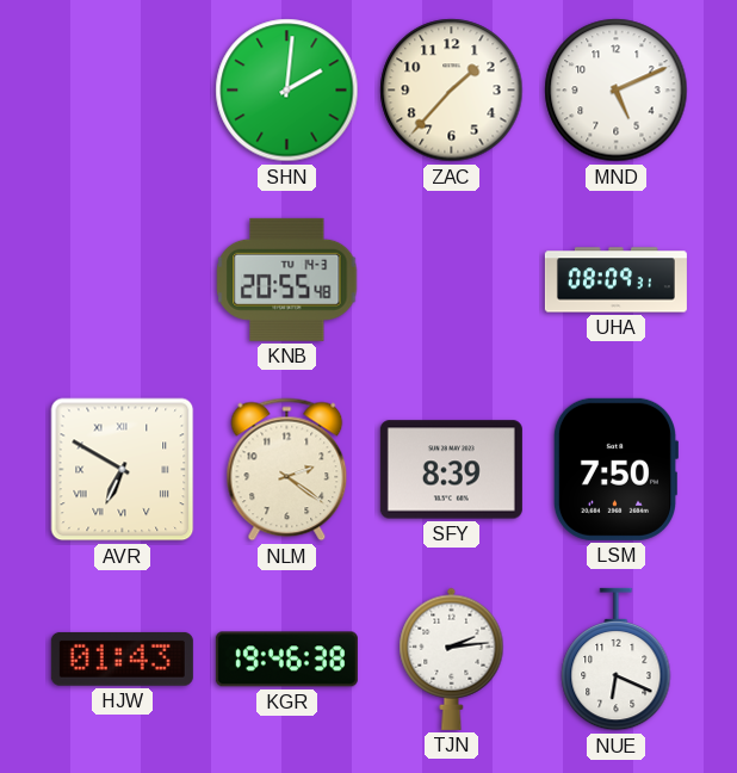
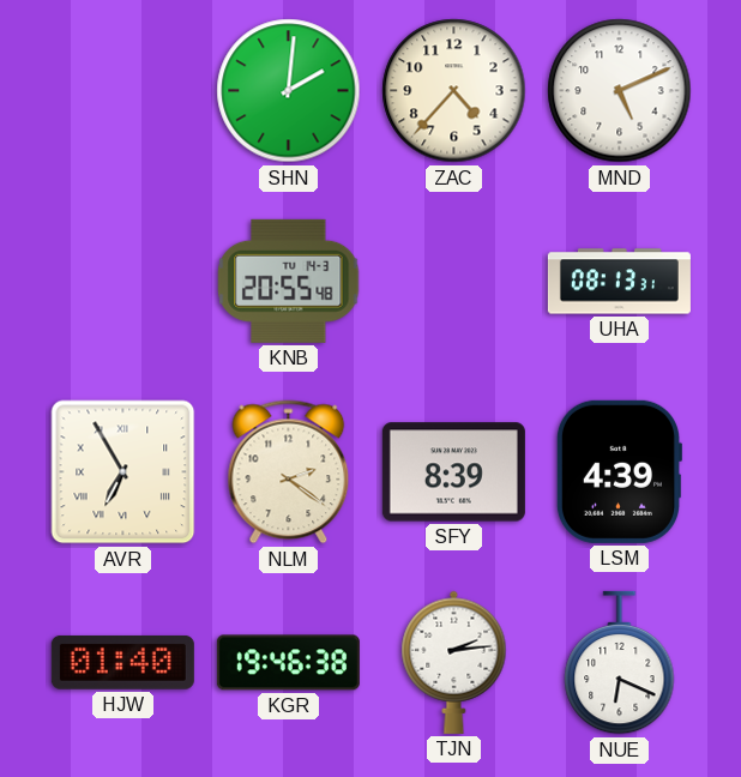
ZAC: 1:37 -> 4:37
UHA: 08:09 -> 08:13
AVR: 6:50 -> 6:55
LSM: 7:50 -> 4:39
HJW: 01:43 -> 01:40
